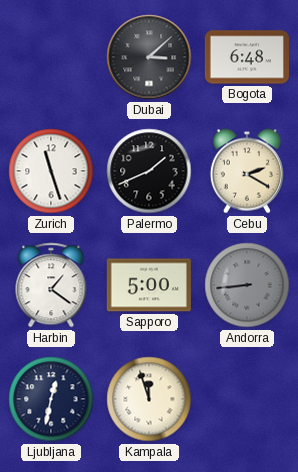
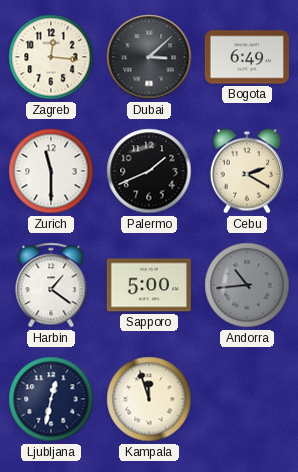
Zagreb: none -> 12:16
Bogota: 6:48 -> 6:49
Zurich: 11:27 -> 11:30
Andorra: 8:44 -> 10:44
